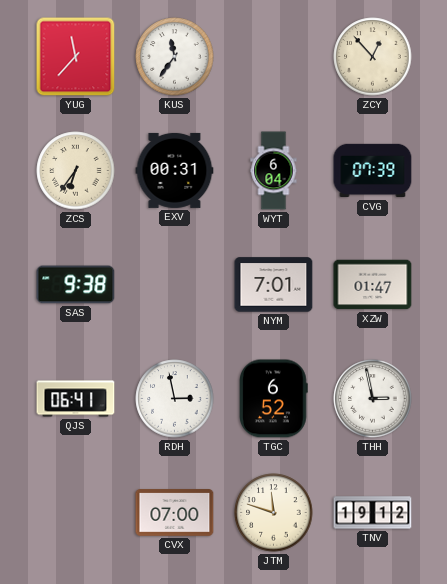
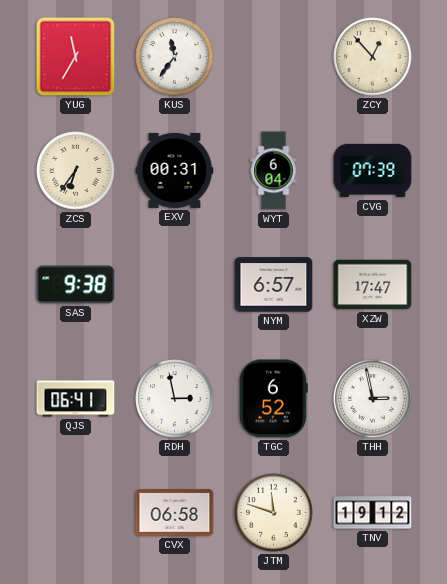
YUG: 11:37 -> 11:35
NYM: 7:01 -> 6:57
XZW: 01:47 -> 17:47
CVX: 07:00 -> 06:58
